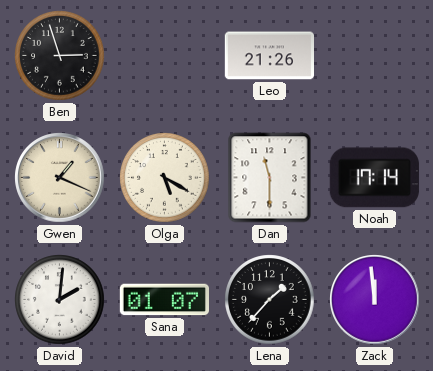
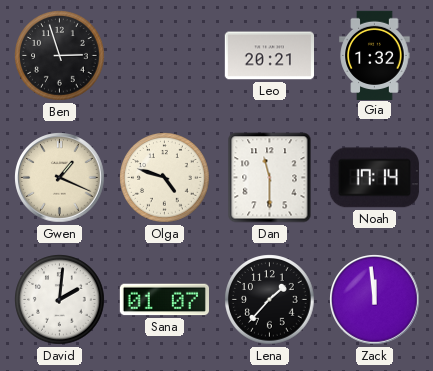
Leo: 21:26 -> 20:21
Gia: none -> 1:32
Olga: 5:20 -> 4:48
